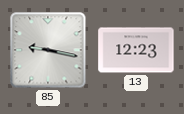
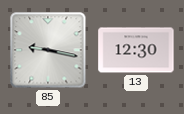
13: 12:23 -> 12:30
